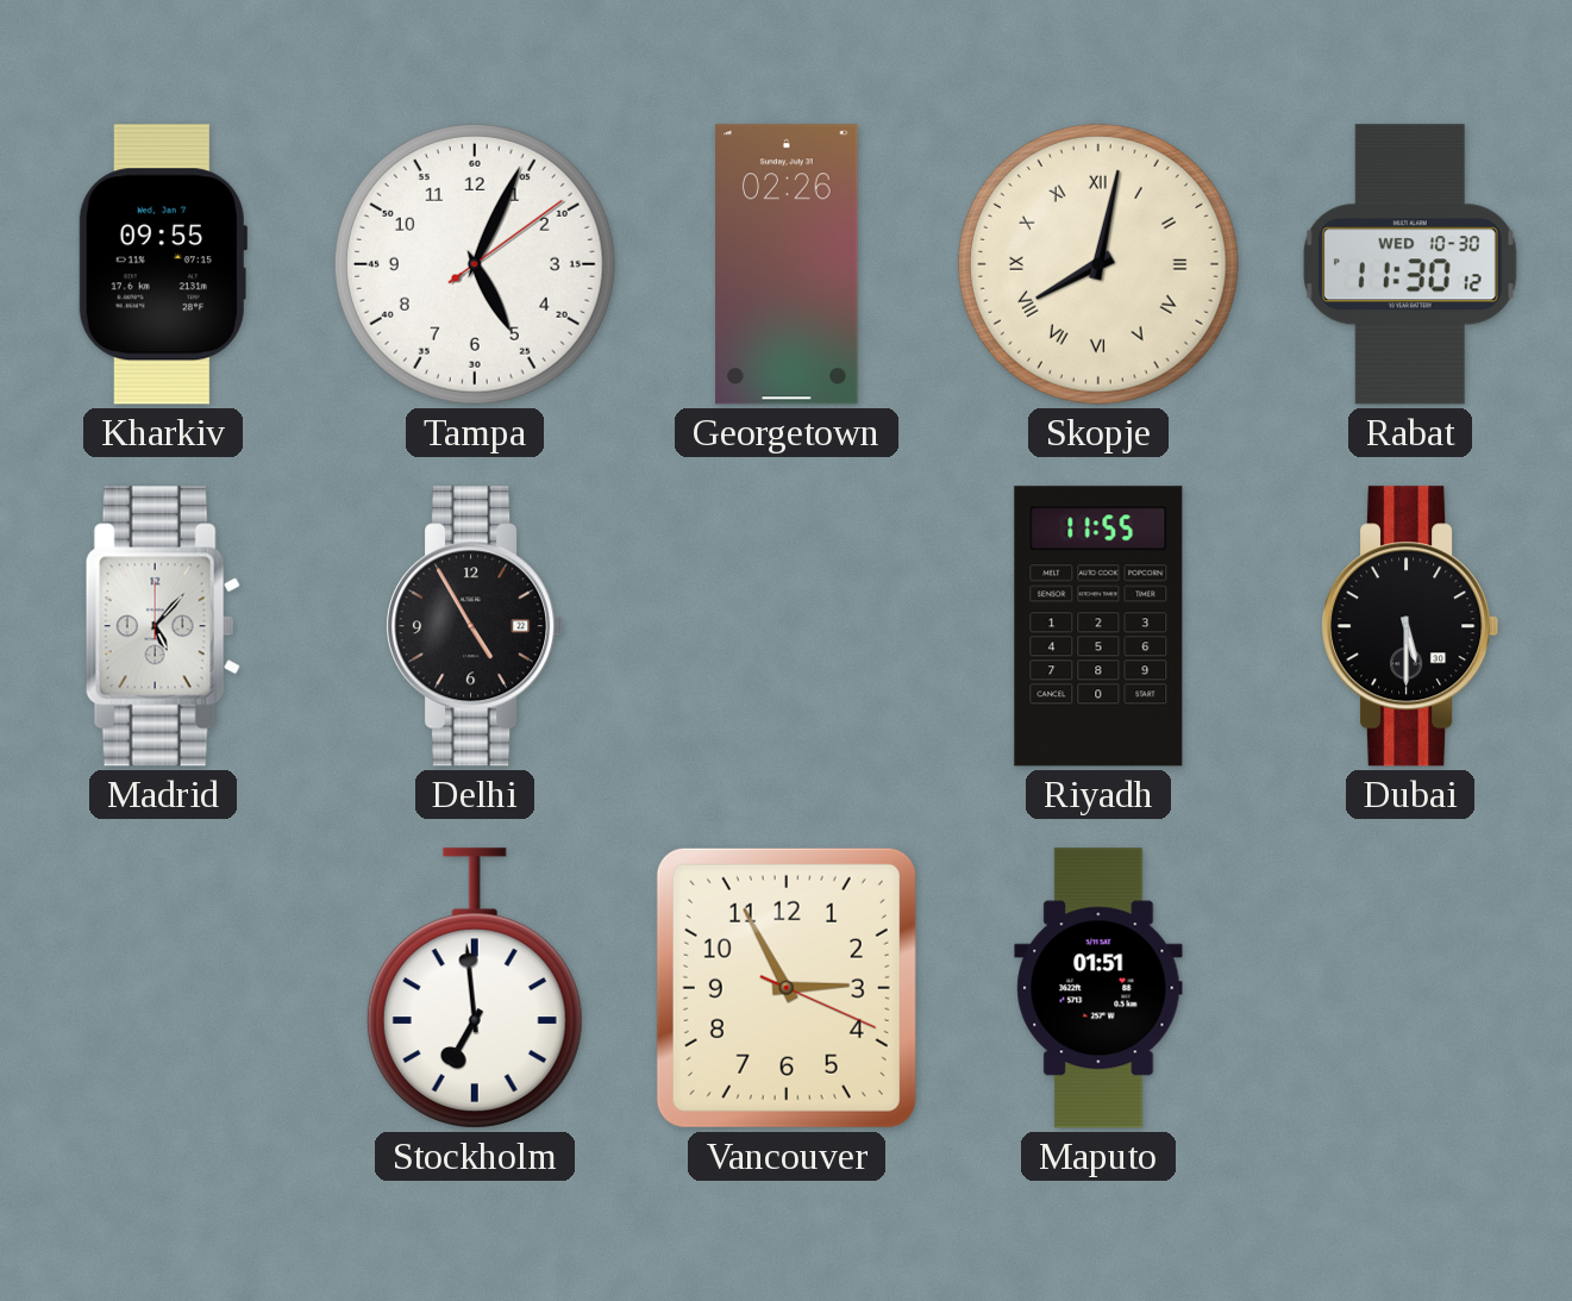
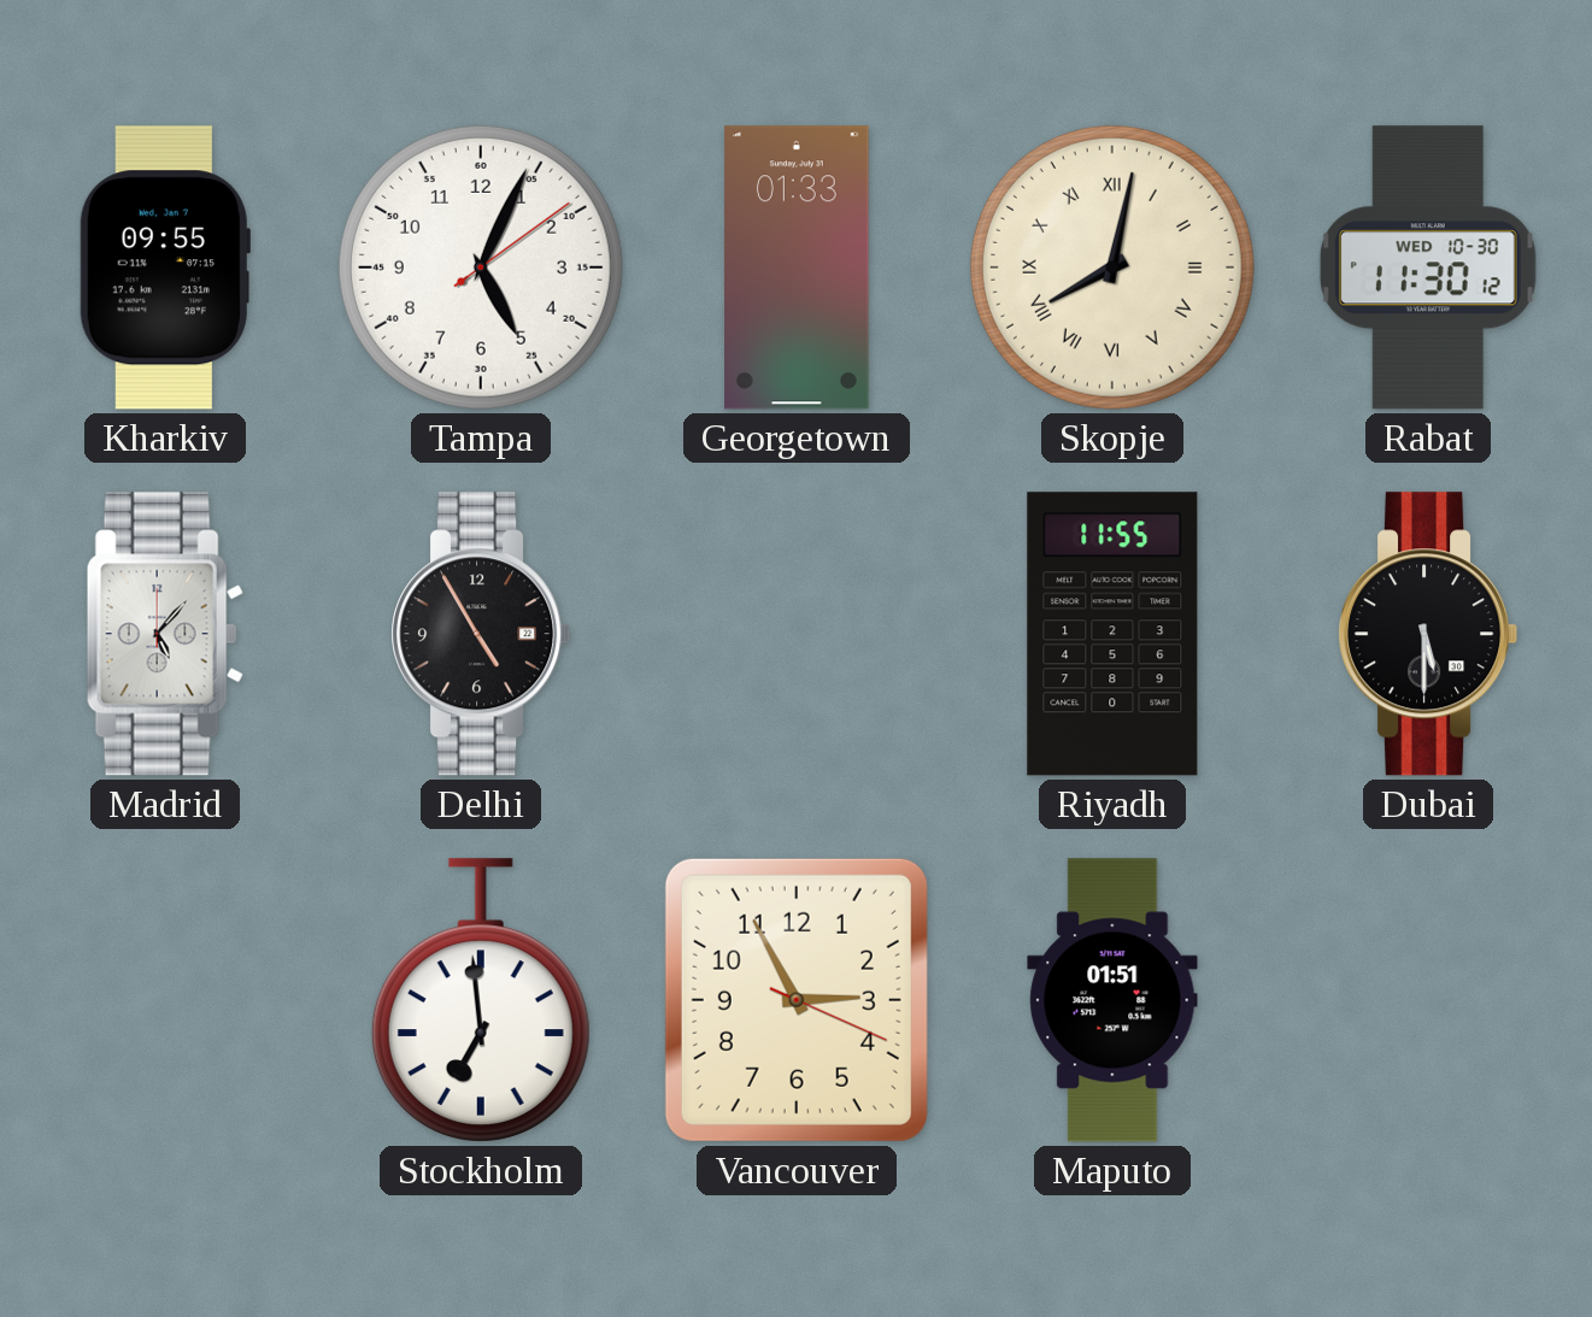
Georgetown: 02:26 -> 01:33
